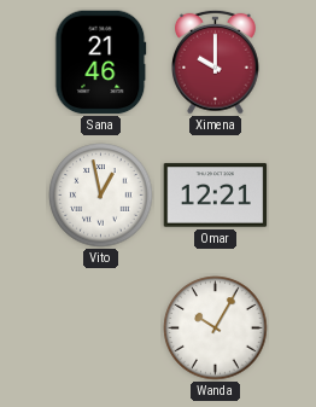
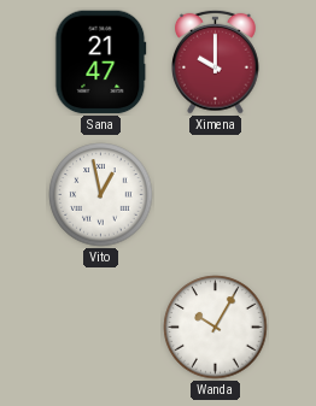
Sana: 21:46 -> 21:47
Omar: 12:21 -> none
